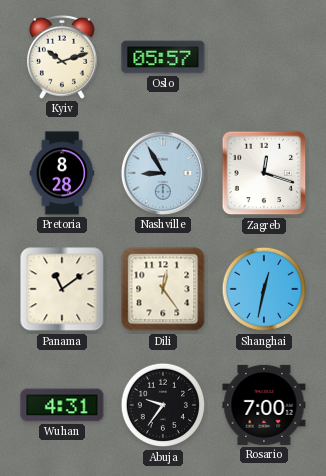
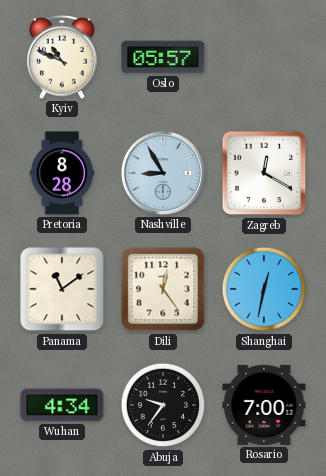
Kyiv: 10:12 -> 10:49
Zagreb: 12:18 -> 12:20
Wuhan: 4:31 -> 4:34
